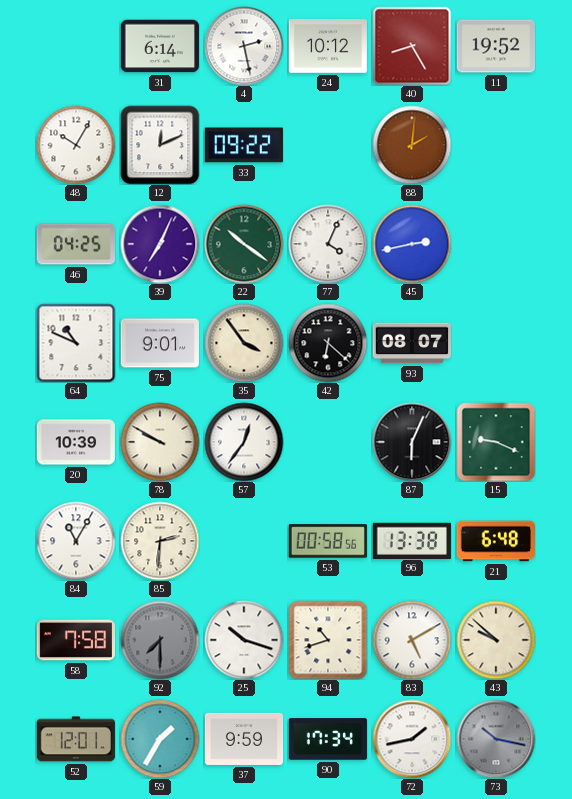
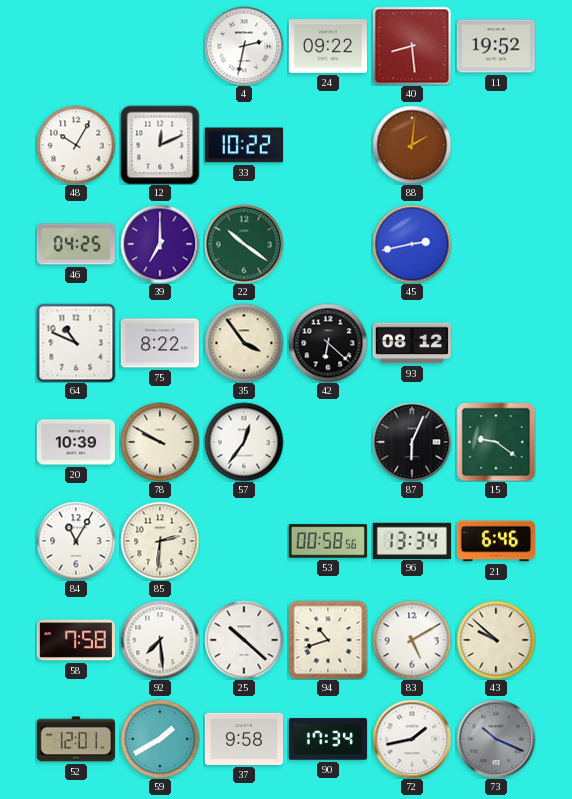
31: 6:14 -> none
4: 2:28 -> 2:32
24: 10:12 -> 09:22
40: 8:25 -> 8:29
33: 09:22 -> 10:22
39: 7:04 -> 7:00
77: 4:04 -> none
75: 9:01 -> 8:22
93: 08:07 -> 08:12
15: 9:19 -> 9:21
96: 13:38 -> 13:34
21: 6:48 -> 6:46
92: 7:30 -> 7:29
92 dial: grey -> white
25: 10:18 -> 10:22
59: 1:35 -> 1:40
37: 9:59 -> 9:58
73: 10:17 -> 10:19
